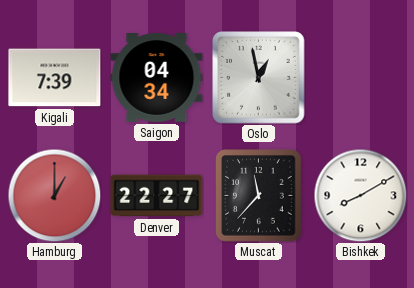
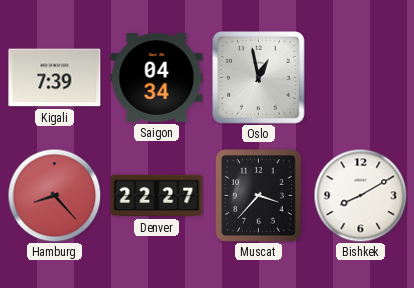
Hamburg: 1:00 -> 8:23
Muscat: 11:37 -> 3:37
